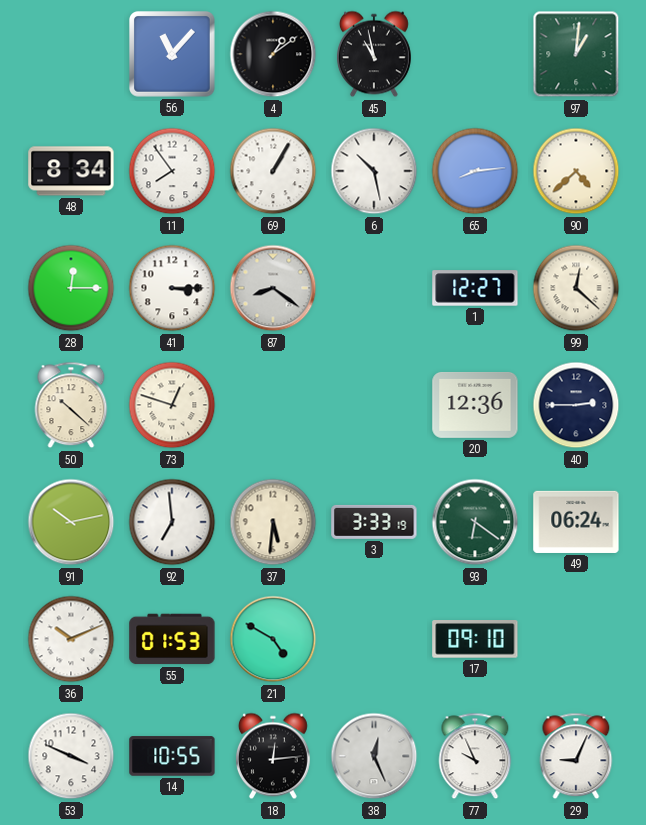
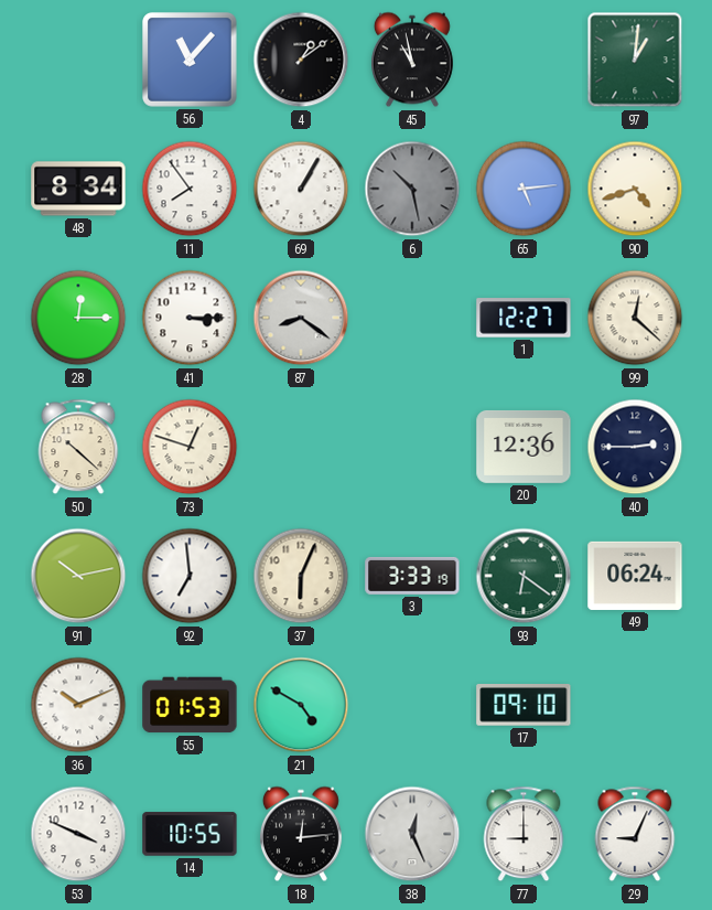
6 dial: white -> grey
65: 8:14 -> 5:14
90: 4:38 -> 4:42
37: 5:31 -> 6:04
77: 9:56 -> 9:00
